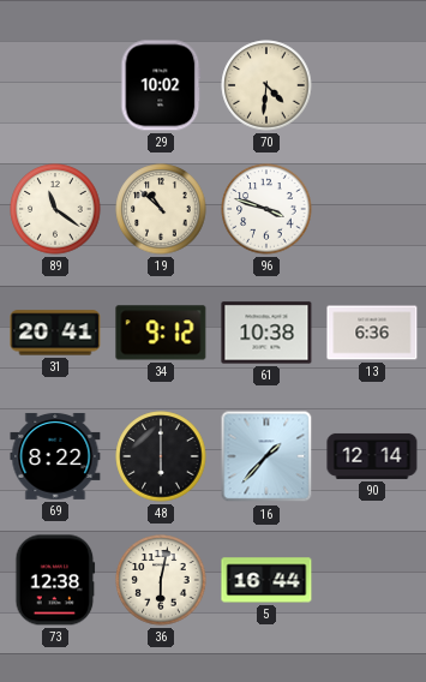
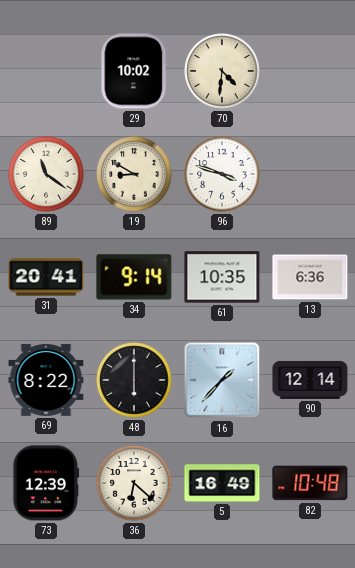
19: 10:52 -> 8:50
34: 9:12 -> 9:14
61: 10:38 -> 10:35
73: 12:38 -> 12:39
36: 6:02 -> 6:22
5: 16:44 -> 16:49
82: none -> 10:48
